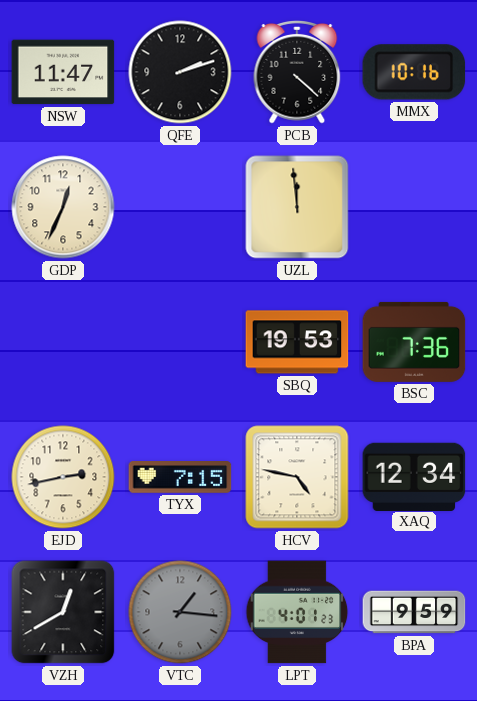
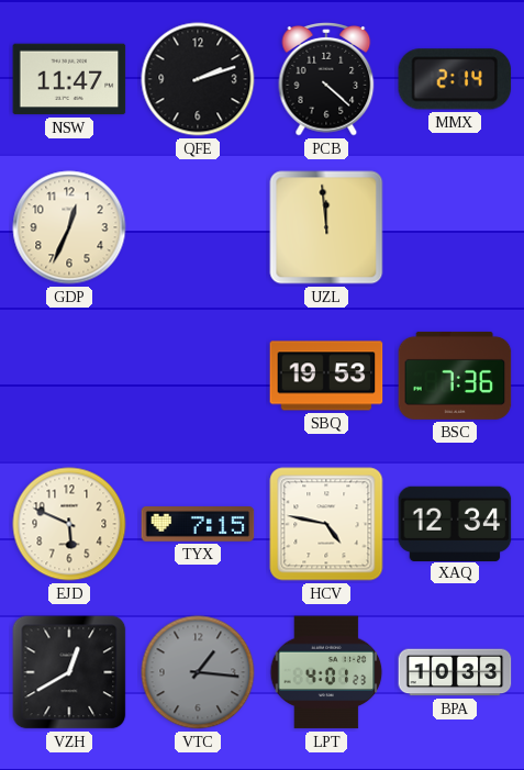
MMX: 10:16 -> 2:14
EJD: 2:43 -> 5:49
BPA: 9:59 -> 10:33
